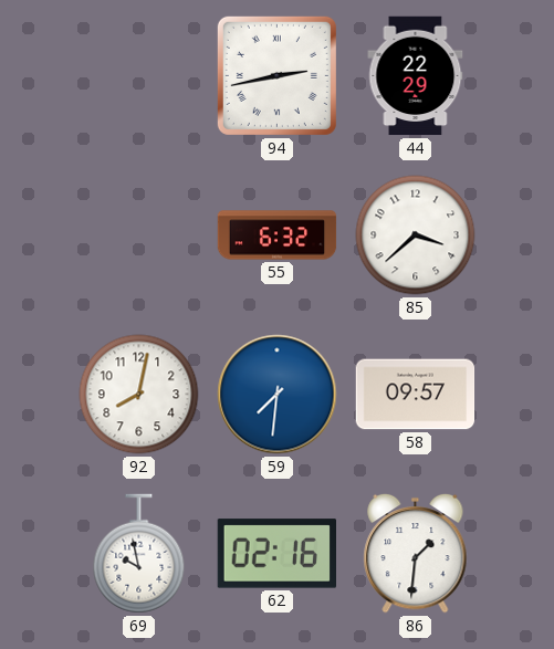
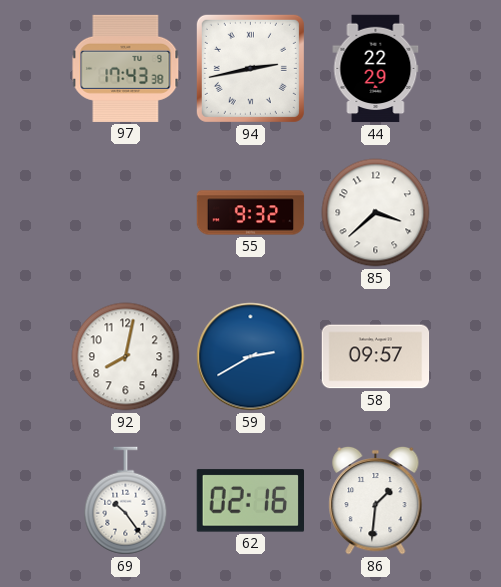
97: none -> 17:43
55: 6:32 -> 9:32
59: 7:31 -> 2:40
69: 9:58 -> 10:24
